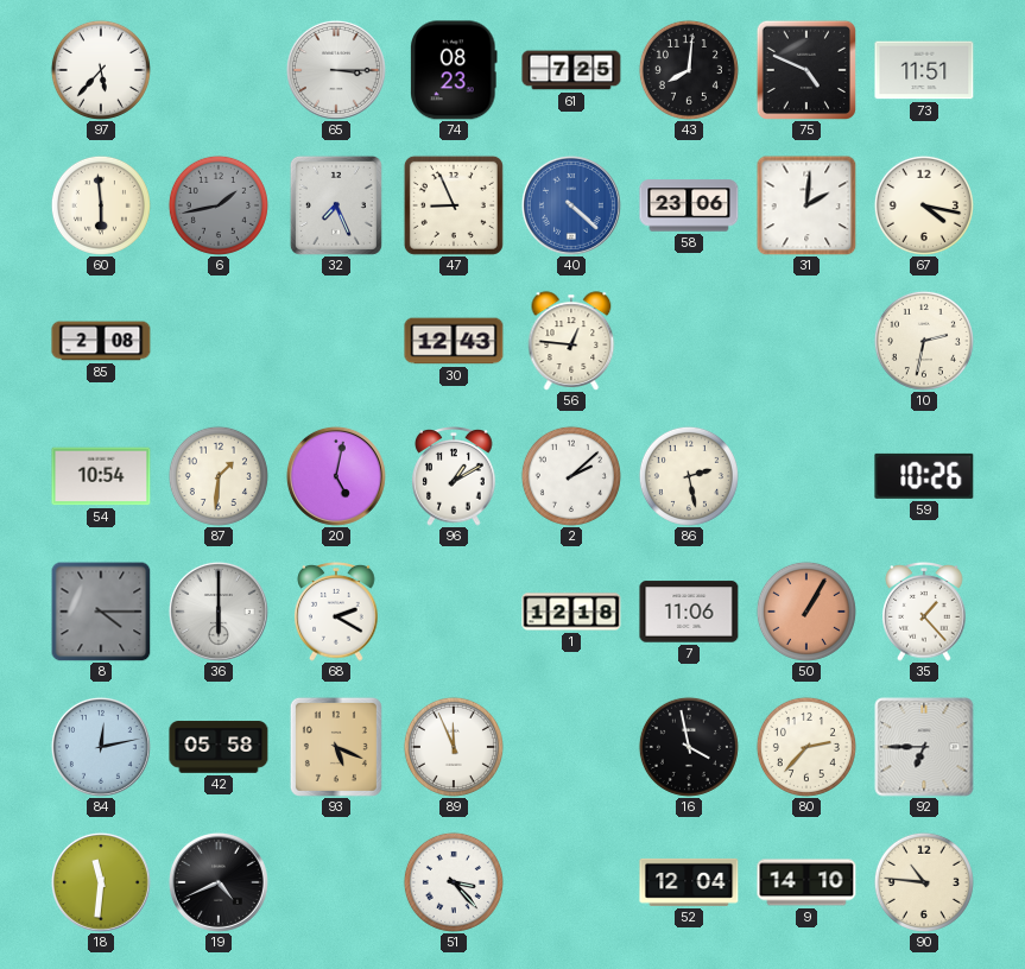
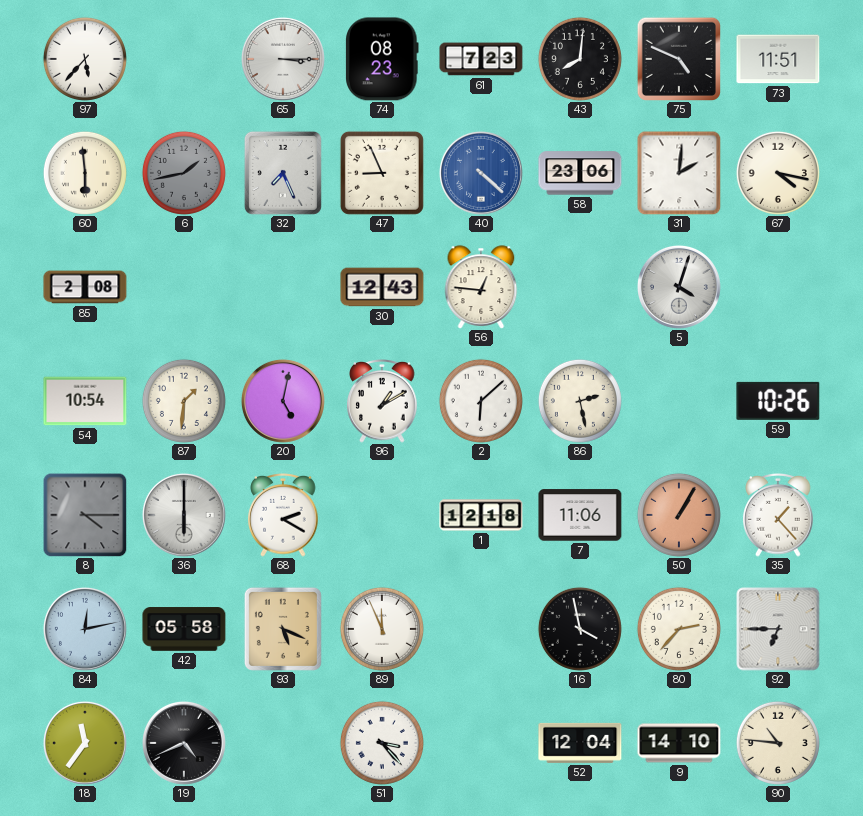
61: 7:25 -> 7:23
5: none -> 4:03
10: 2:32 -> none
2: 2:08 -> 6:08
18: 11:31 -> 11:36
